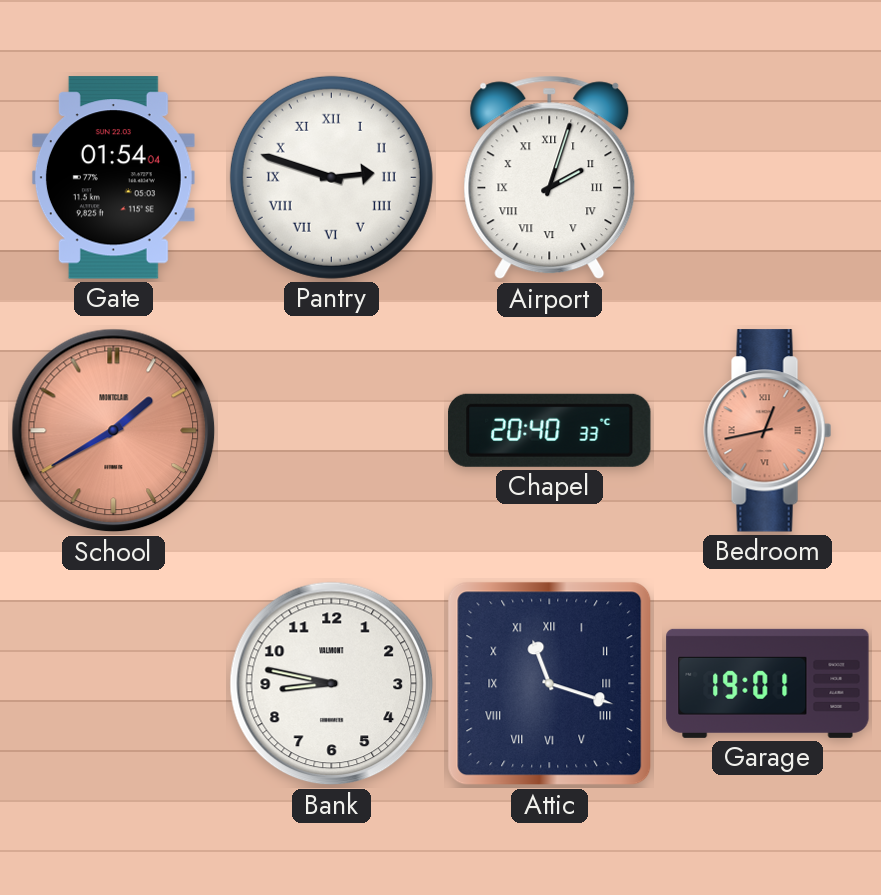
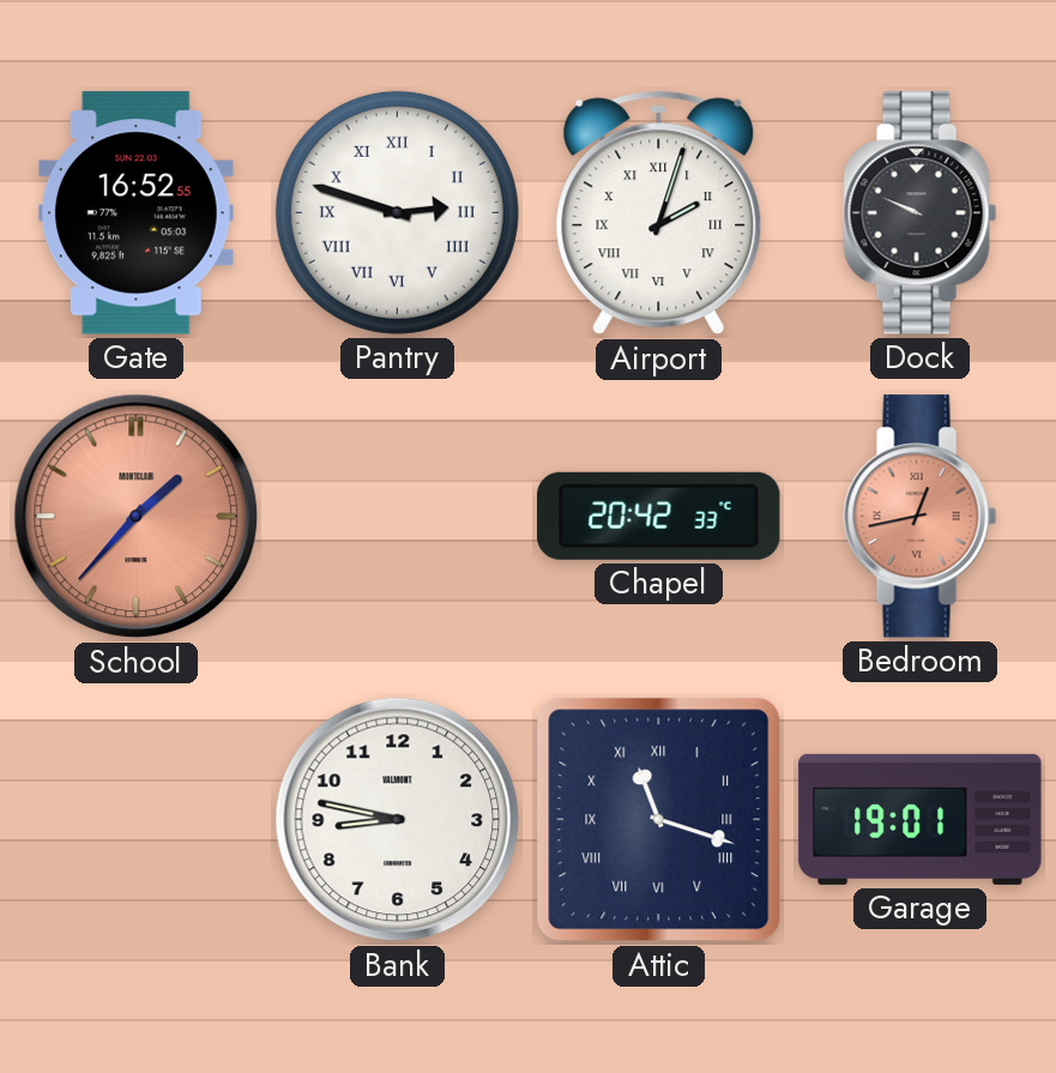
Gate: 01:54 -> 16:52
Dock: none -> 9:49
School: 1:40 -> 1:37
Chapel: 20:40 -> 20:42
